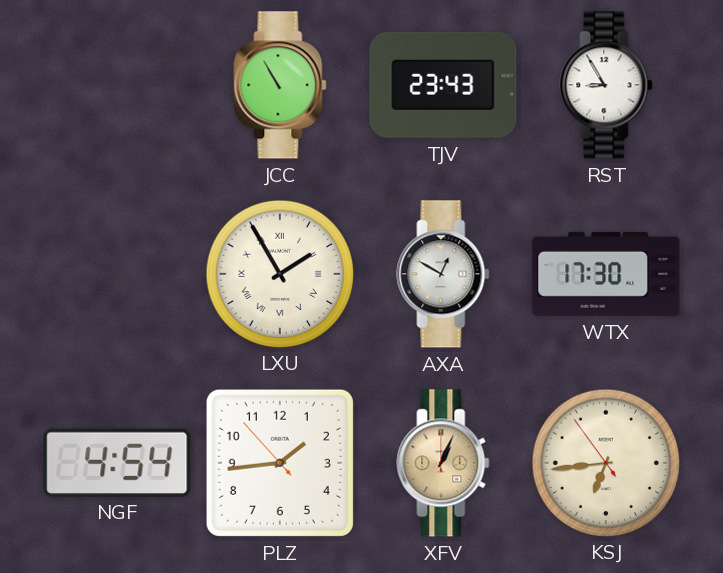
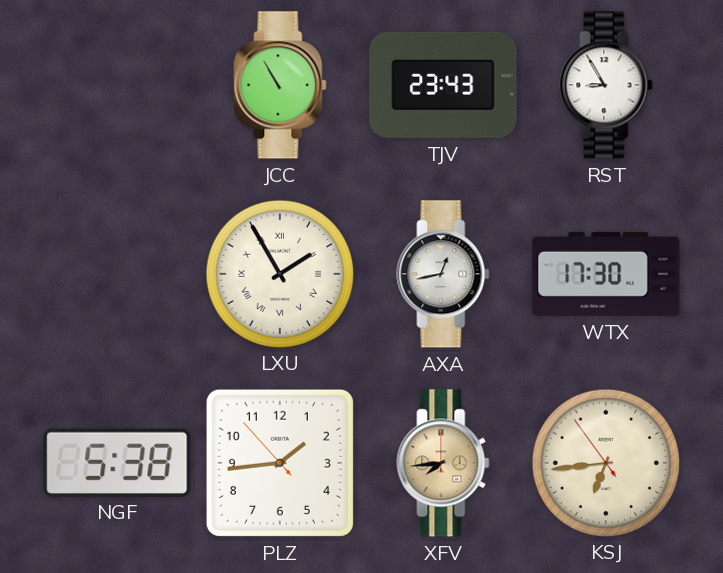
AXA: 12:50 -> 12:43
NGF: 4:54 -> 5:38
XFV: 1:04 -> 7:44
